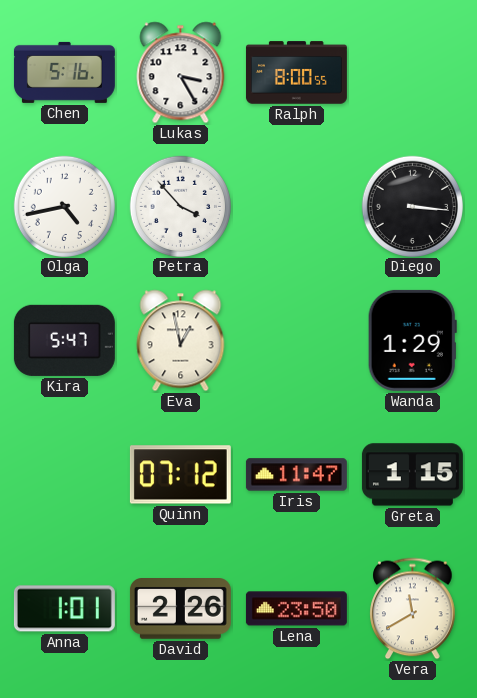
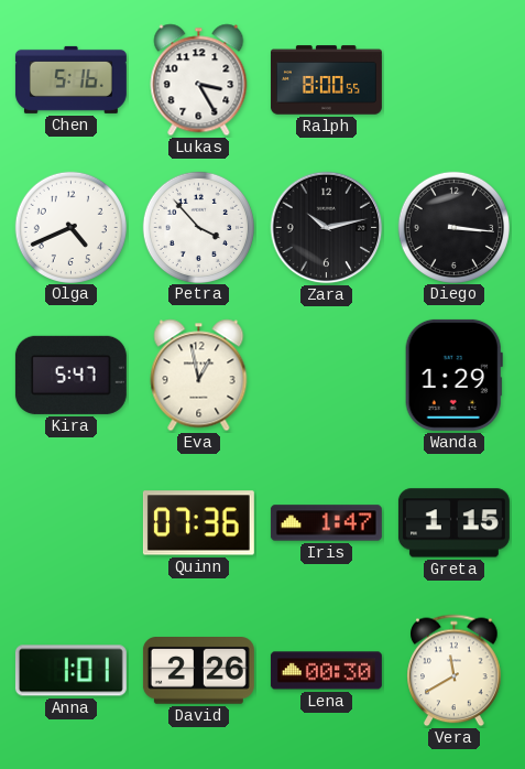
Olga: 4:43 -> 4:41
Zara: none -> 10:13
Quinn: 07:12 -> 07:36
Iris: 11:47 -> 1:47
Lena: 23:50 -> 00:30
